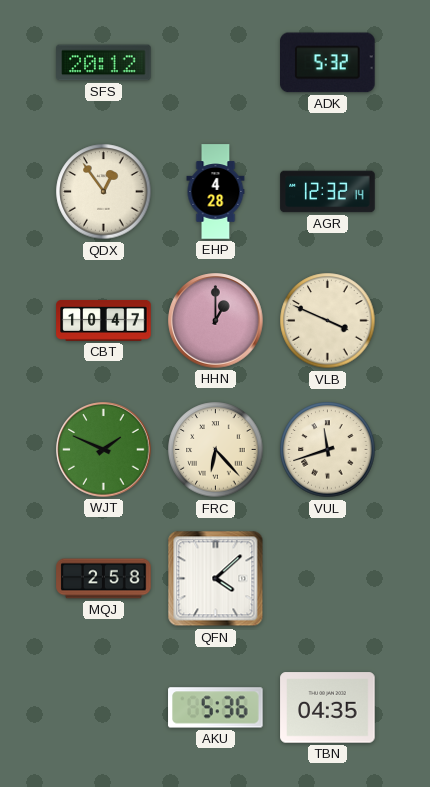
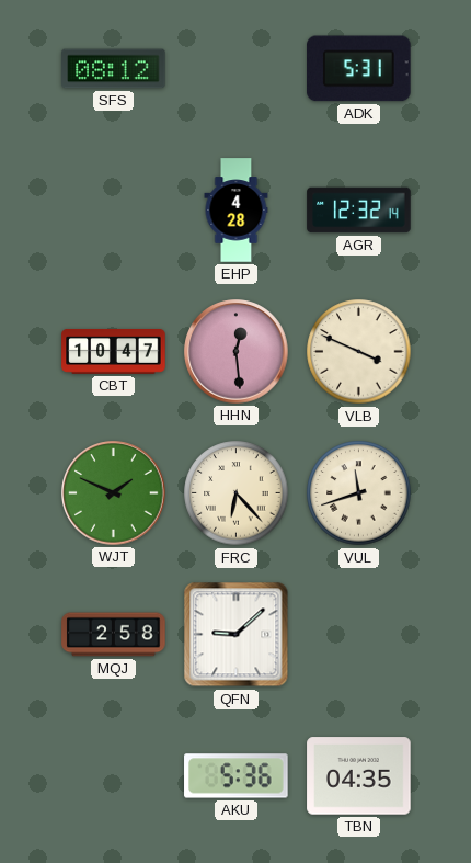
SFS: 20:12 -> 08:12
ADK: 5:32 -> 5:31
QDX: 12:54 -> none
HHN: 1:00 -> 12:29
QFN: 4:08 -> 9:08
